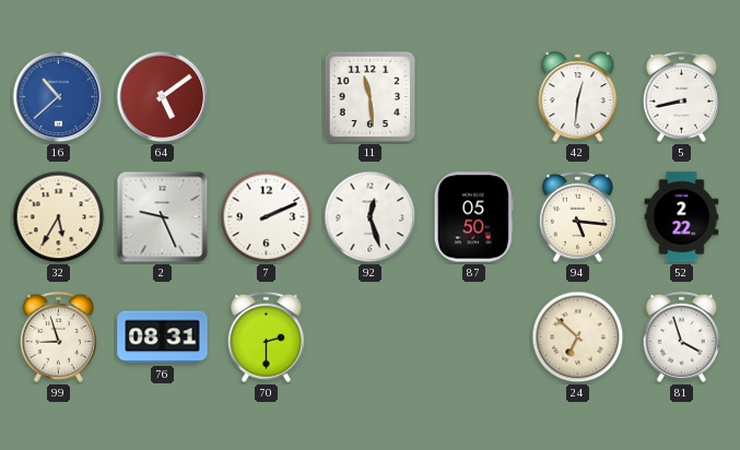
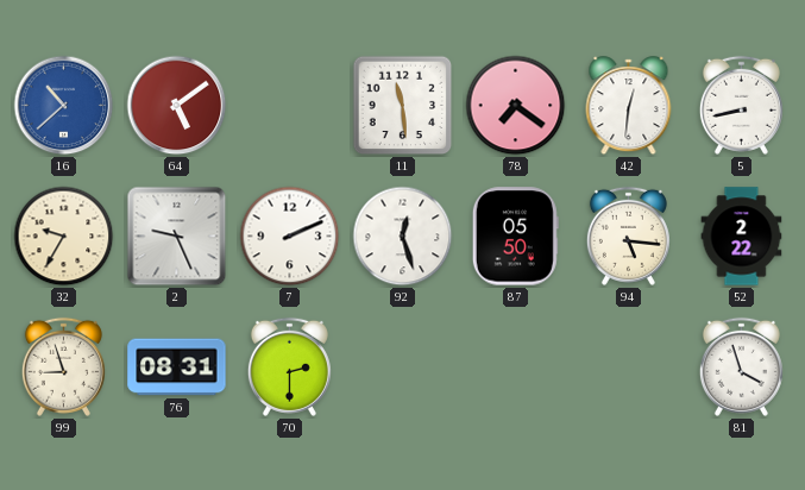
78: none -> 7:21
32: 5:35 -> 9:35
24: 6:52 -> none
